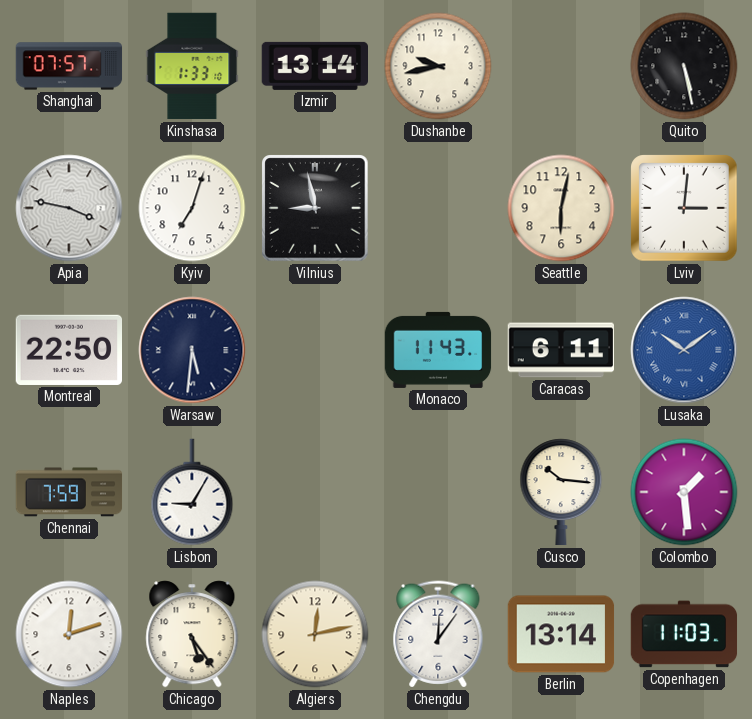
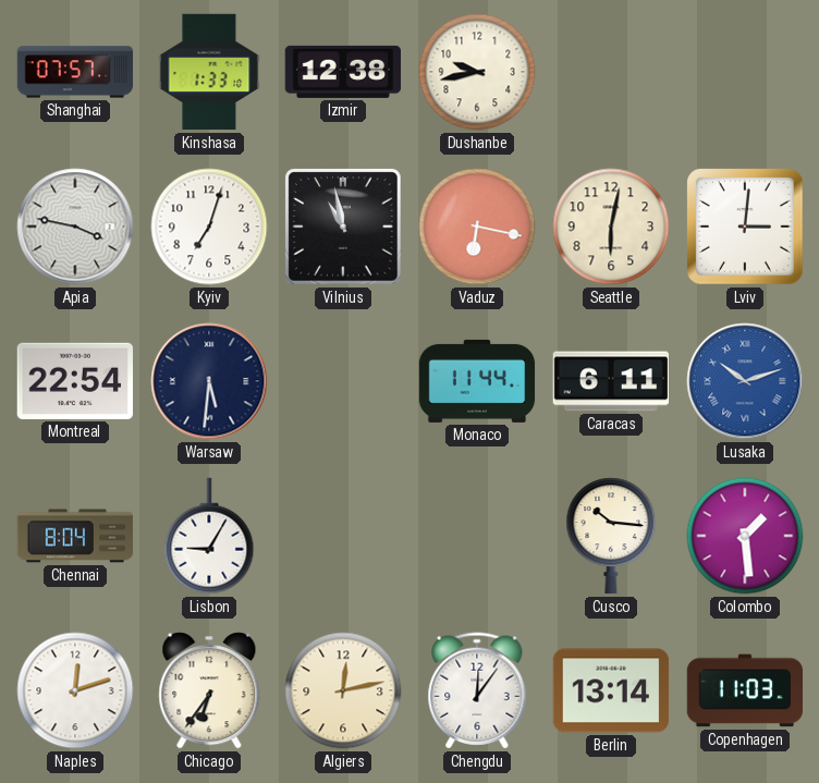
Izmir: 13:14 -> 12:38
Quito: 5:28 -> none
Vilnius: 8:58 -> 10:58
Vaduz: none -> 6:17
Montreal: 22:50 -> 22:54
Monaco: 11:43 -> 11:44
Lusaka: 10:09 -> 10:12
Chennai: 7:59 -> 8:04
Chicago: 5:24 -> 6:36
